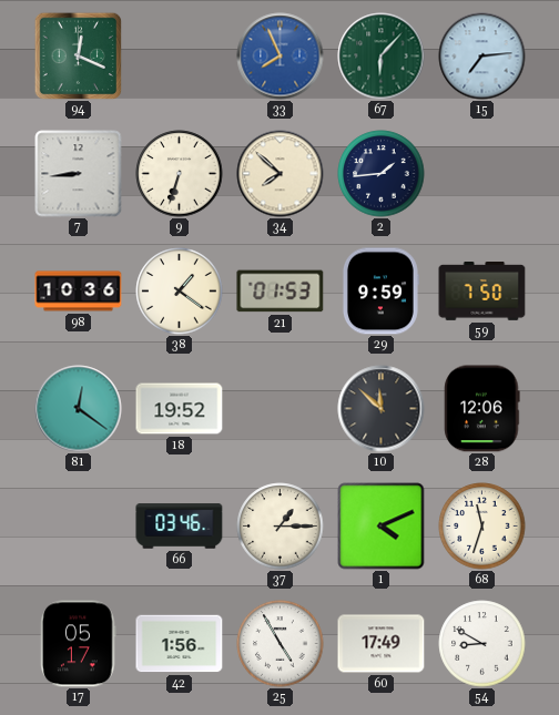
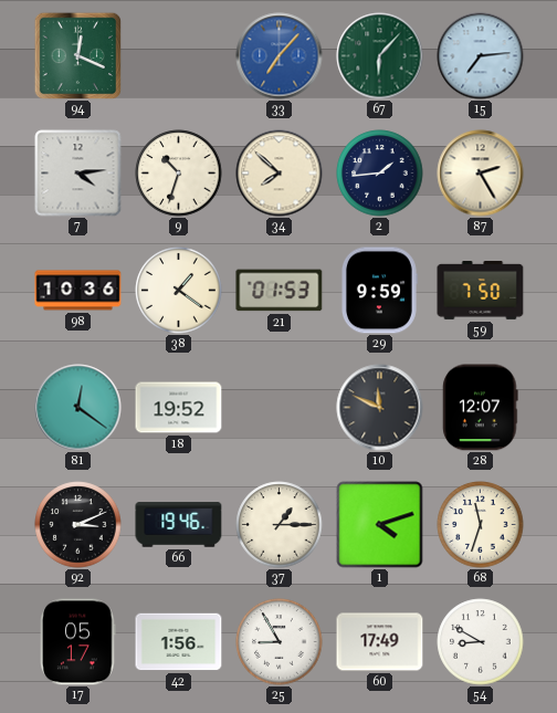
33: 7:56 -> 7:07
7: 8:44 -> 4:14
9: 6:33 -> 10:33
87: none -> 2:25
10: 11:52 -> 11:49
28: 12:06 -> 12:07
92: none -> 3:11
66: 03:46 -> 19:46
1: 4:11 -> 4:12
25: 4:55 -> 8:55
